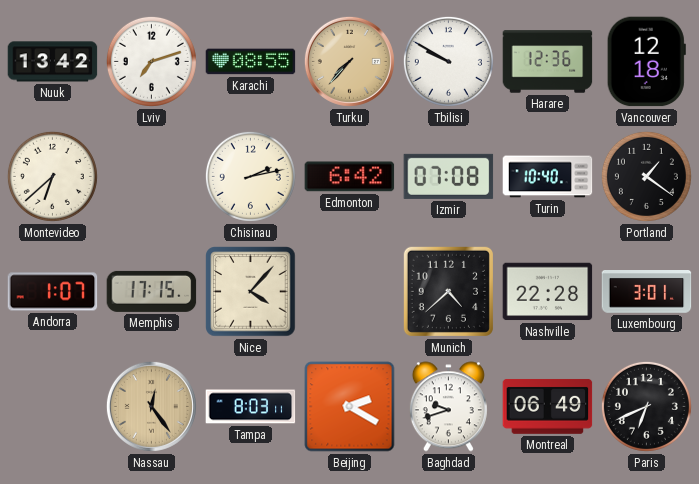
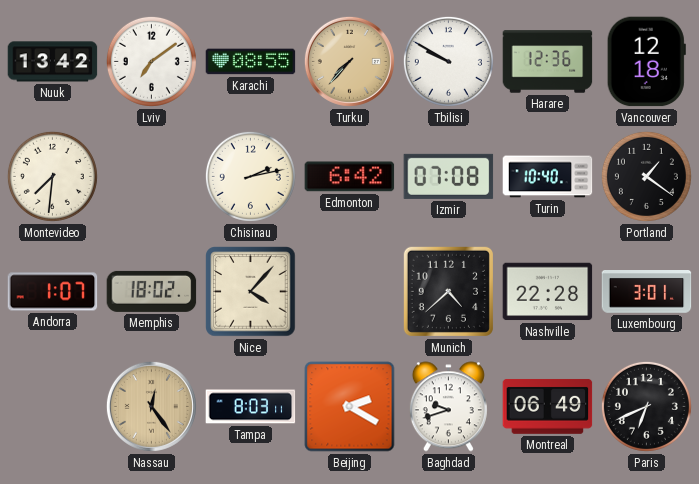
Lviv: 7:12 -> 7:09
Montevideo: 6:38 -> 7:31
Memphis: 17:15 -> 18:02
